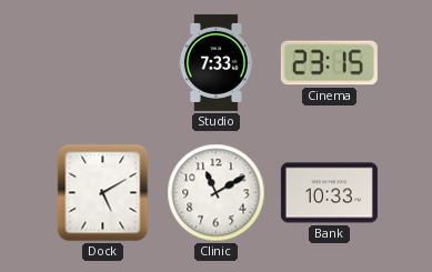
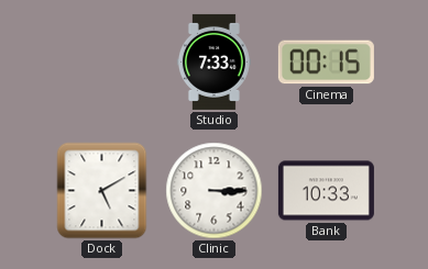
Cinema: 23:15 -> 00:15
Clinic: 11:10 -> 3:15
